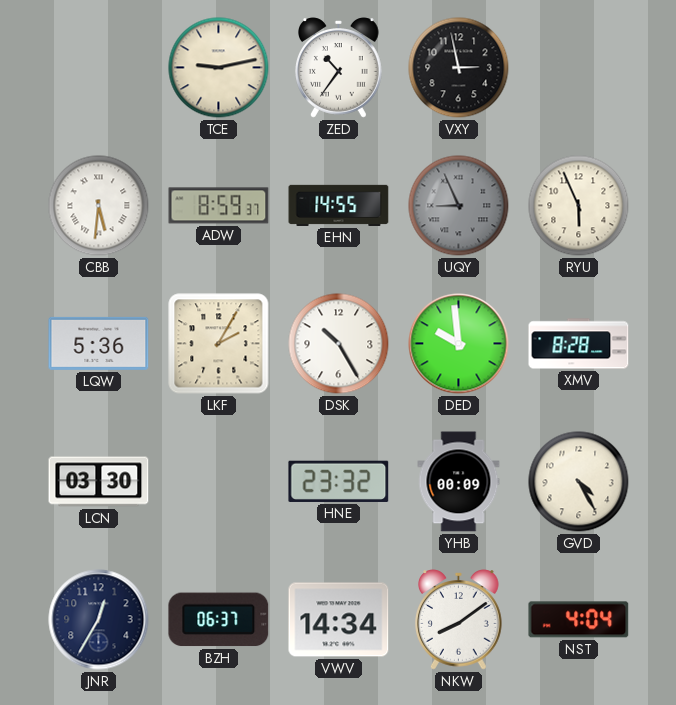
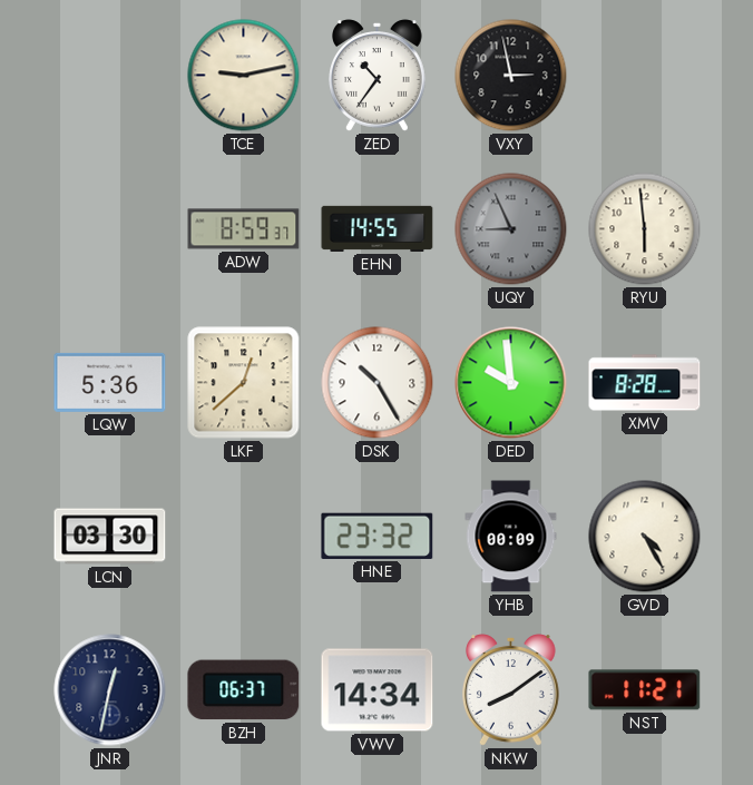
CBB: 5:31 -> none
RYU: 5:56 -> 5:59
LKF: 2:05 -> 12:38
JNR: 12:35 -> 12:32
NST: 4:04 -> 11:21
